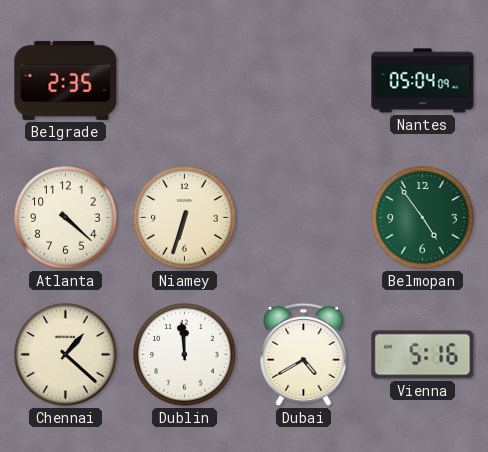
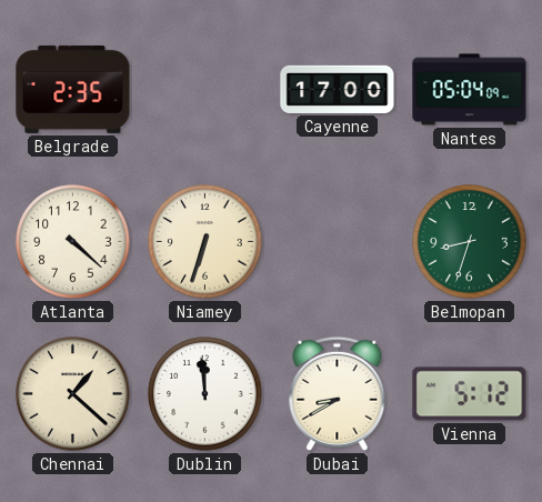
Cayenne: none -> 17:00
Belmopan: 4:54 -> 8:33
Dubai: 4:40 -> 8:40
Vienna: 5:16 -> 5:12
